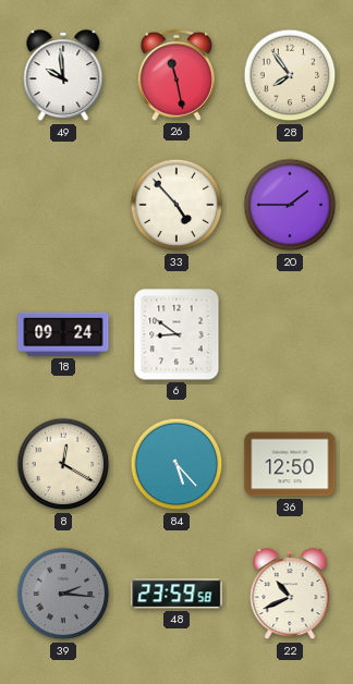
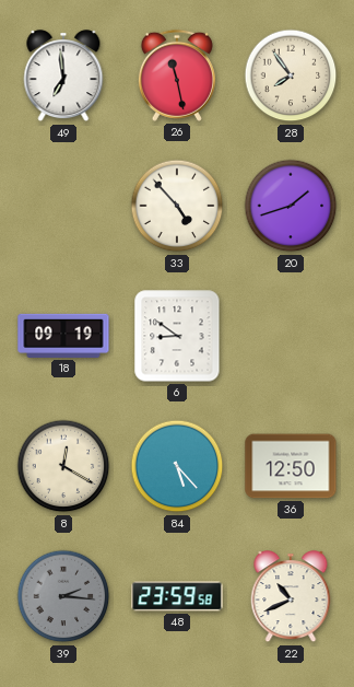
49: 9:59 -> 6:59
20: 1:45 -> 1:42
18: 09:24 -> 09:19
